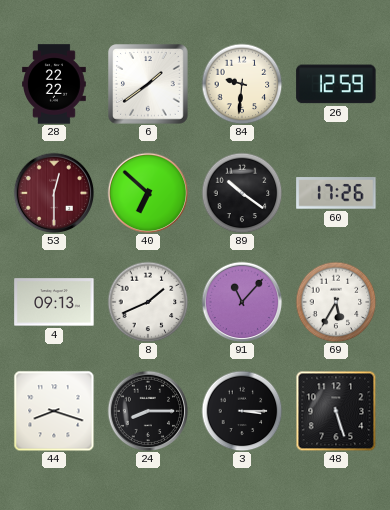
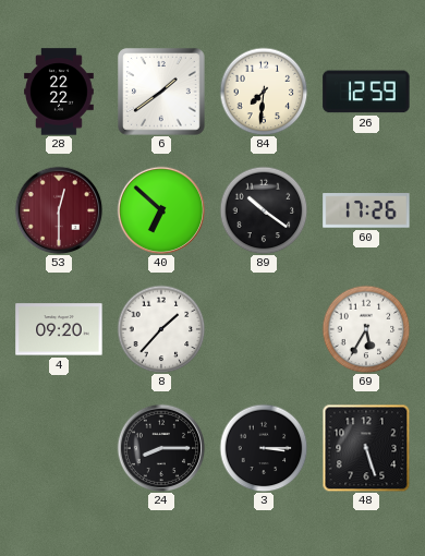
84: 9:31 -> 7:31
4: 09:13 -> 09:20
8: 1:41 -> 1:37
91: 11:07 -> none
44: 8:18 -> none
